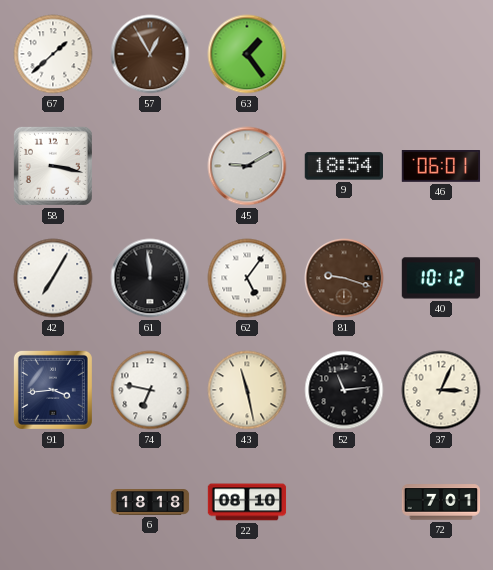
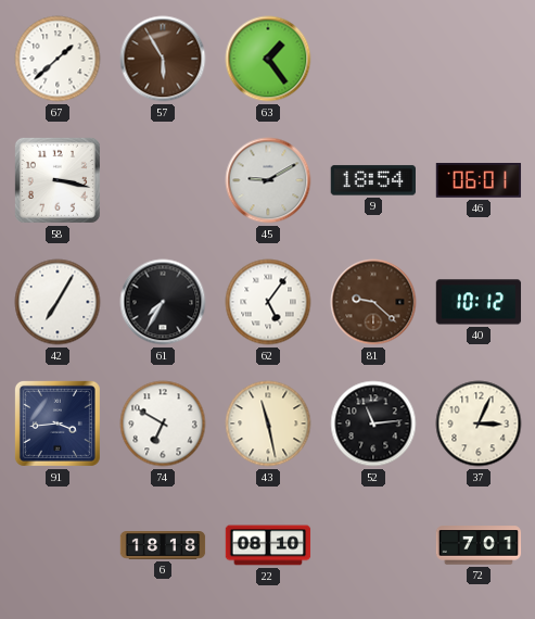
57: 12:55 -> 5:55
61: 11:59 -> 7:35
81: 9:18 -> 9:22
74: 6:47 -> 6:50
